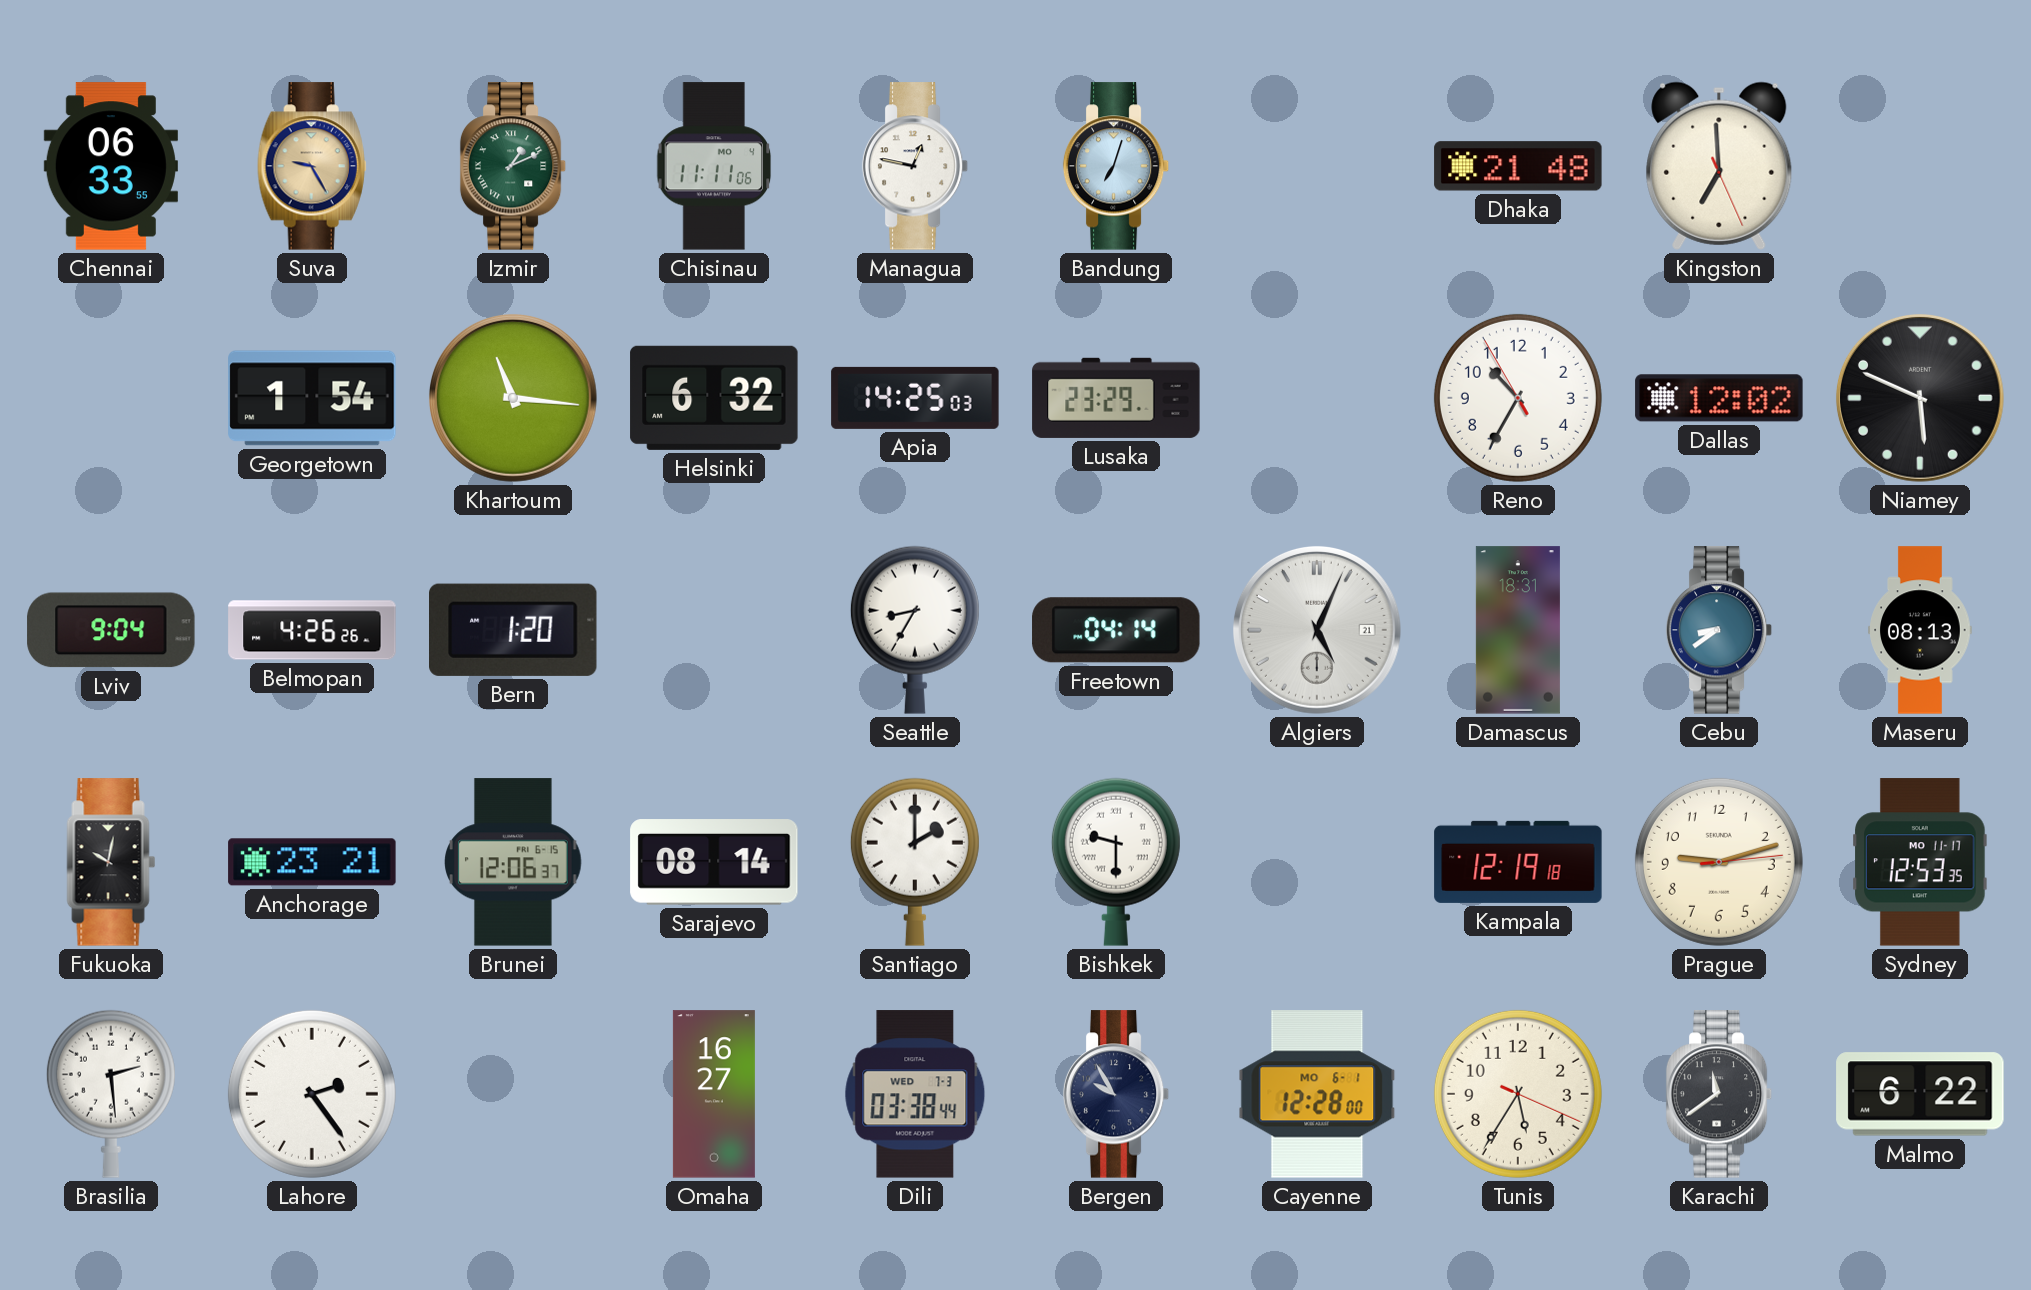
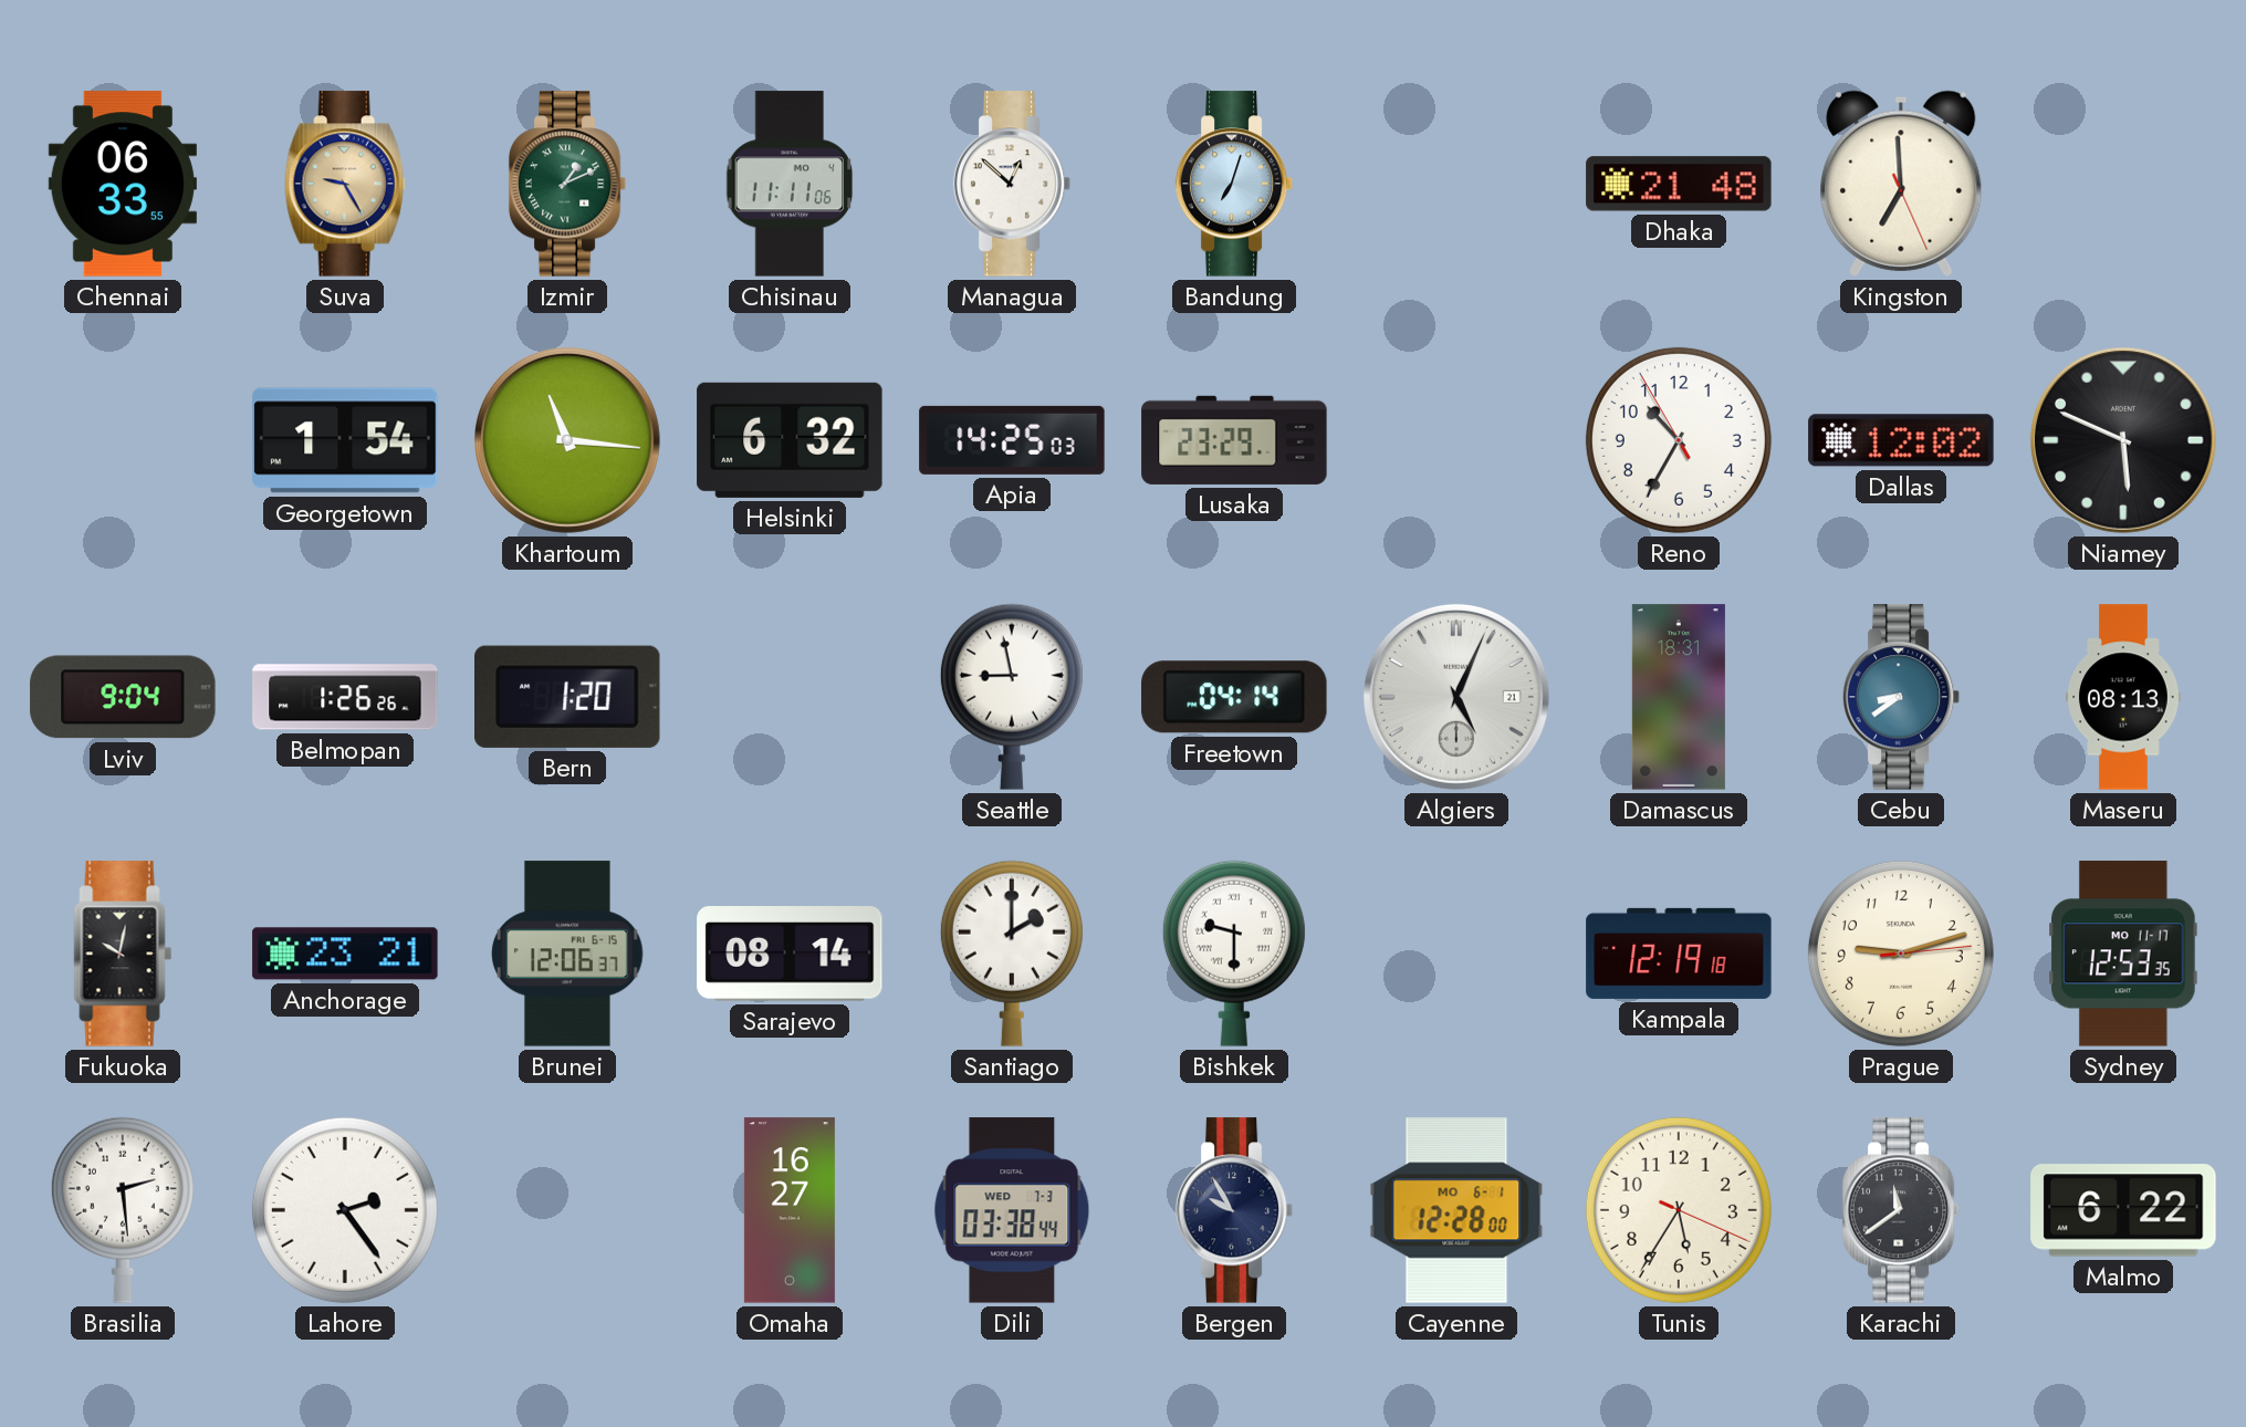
Managua: 12:47 -> 12:52
Belmopan: 4:26 -> 1:26
Seattle: 8:35 -> 8:58
